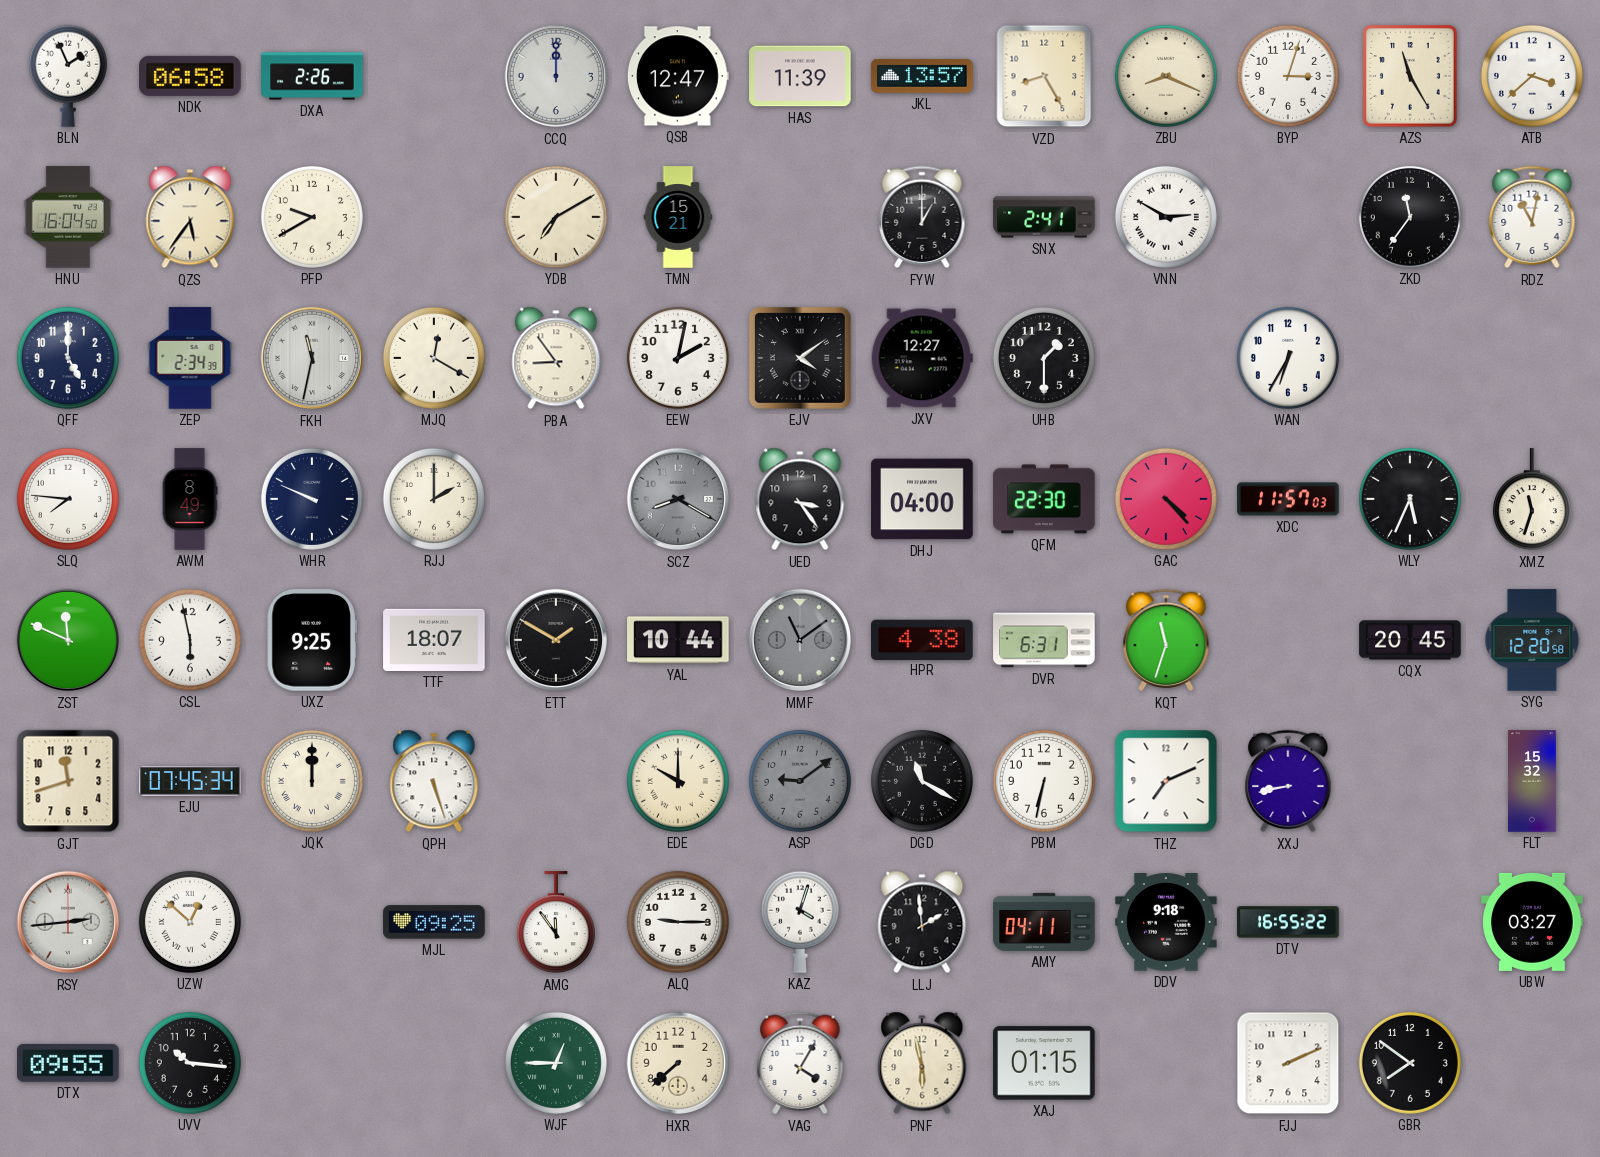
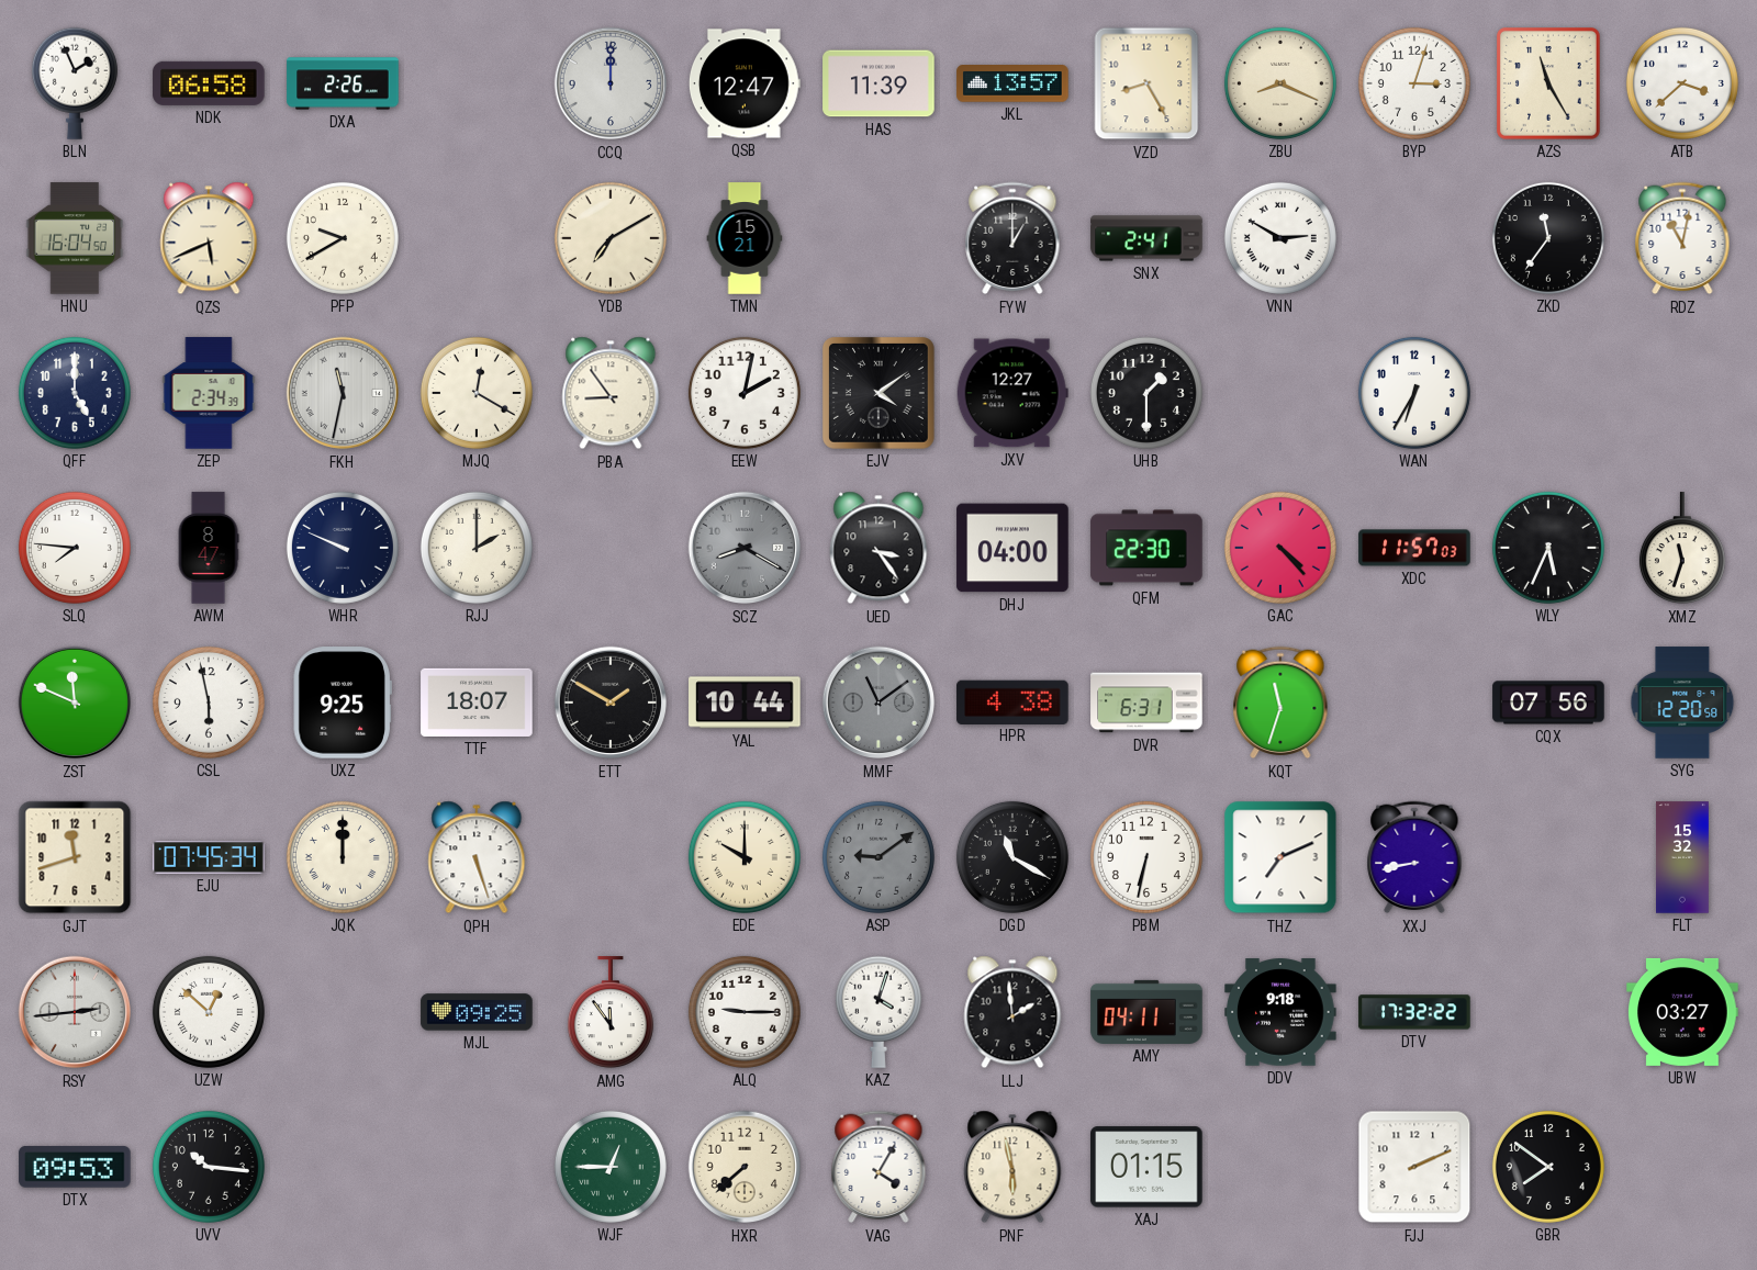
QZS: 5:36 -> 5:41
AWM: 8:49 -> 8:47
CQX: 20:45 -> 07:56
DTV: 16:55 -> 17:32
DTX: 09:55 -> 09:53
